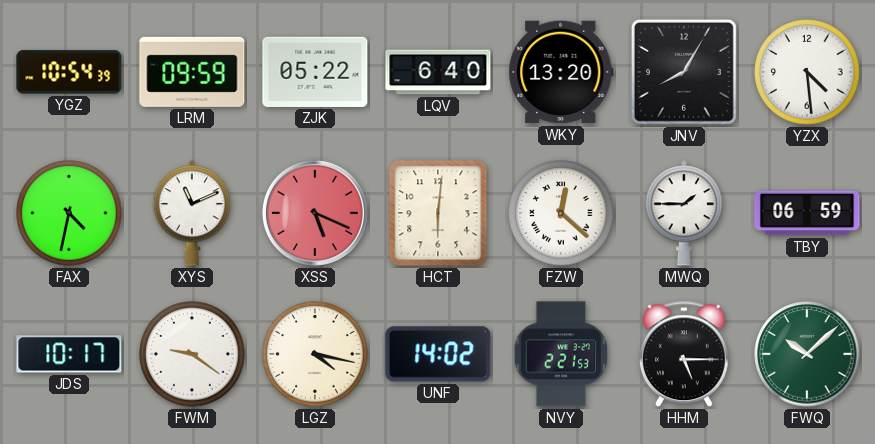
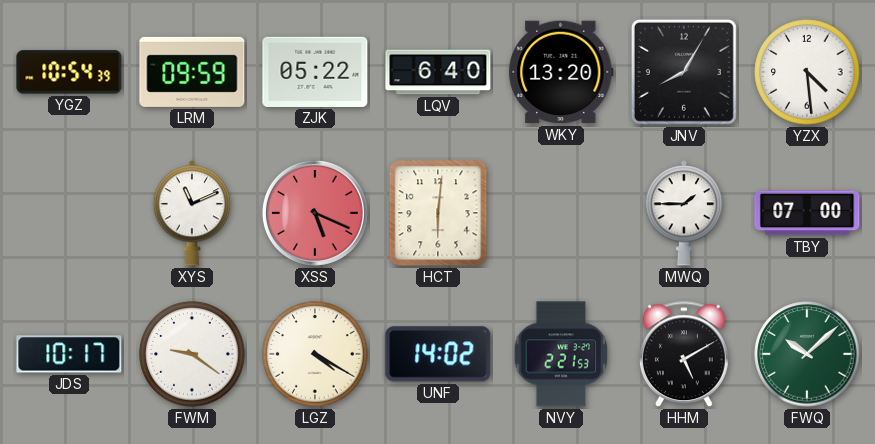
FAX: 4:32 -> none
FZW: 12:22 -> none
TBY: 06:59 -> 07:00
LGZ: 4:17 -> 4:20
HHM: 5:15 -> 5:10
